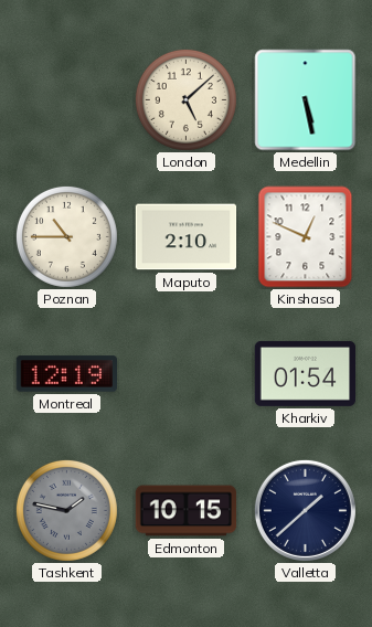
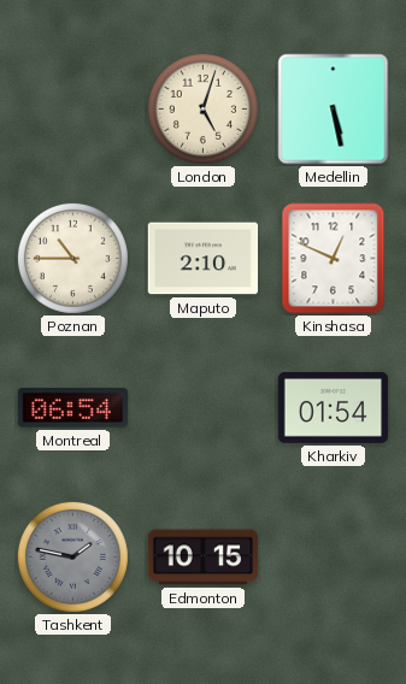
London: 5:08 -> 5:03
Montreal: 12:19 -> 06:54
Valletta: 1:38 -> none
